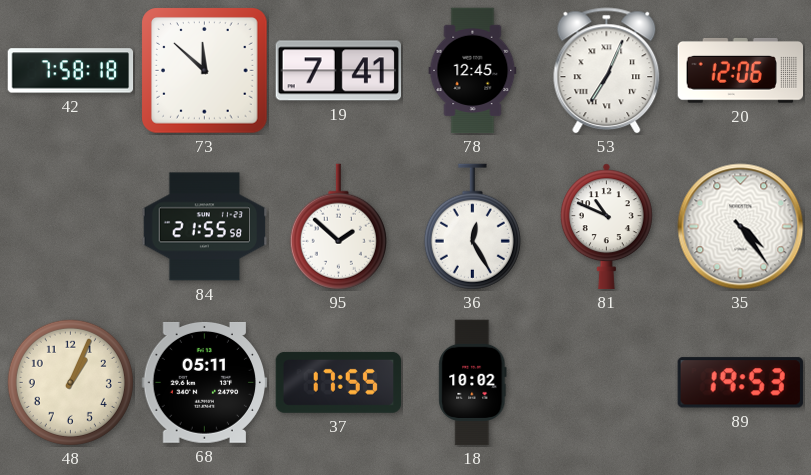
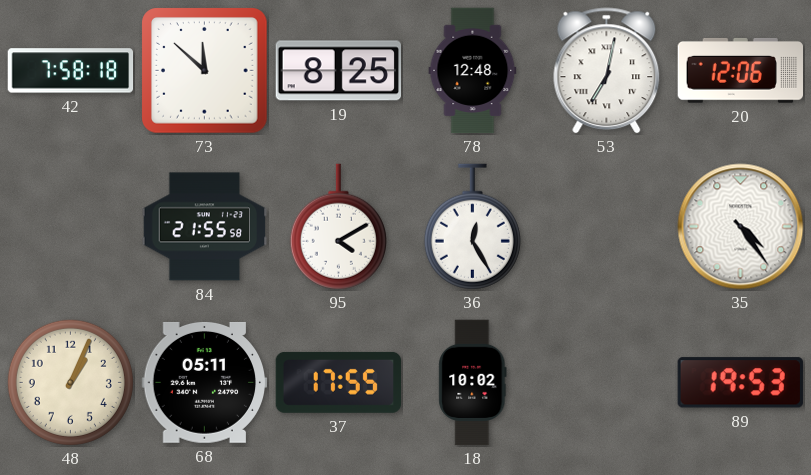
19: 7:41 -> 8:25
78: 12:45 -> 12:48
53: 7:04 -> 7:02
95: 1:52 -> 4:10
81: 10:49 -> none
